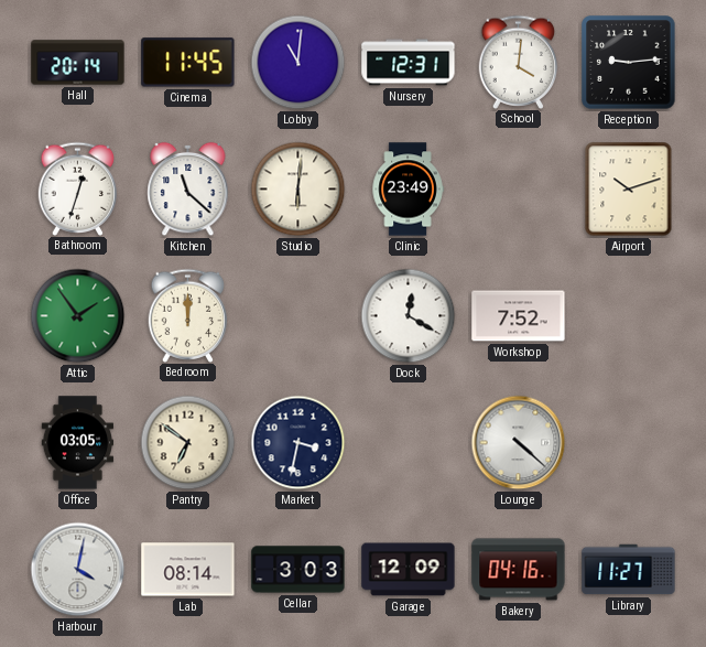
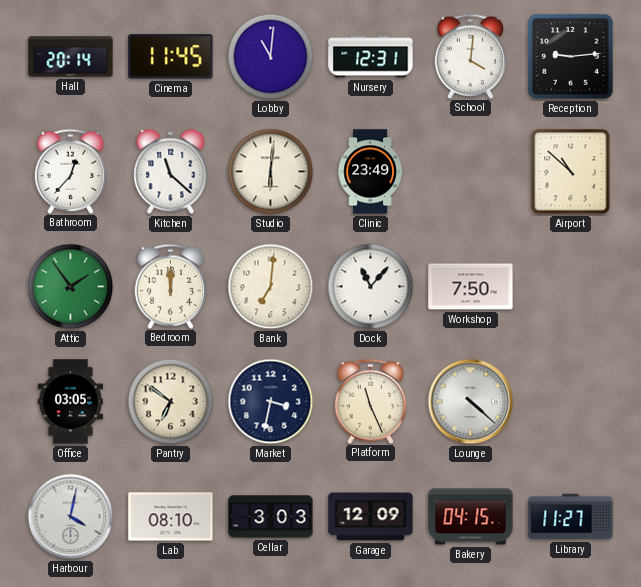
Bathroom: 12:33 -> 12:37
Airport: 10:12 -> 10:52
Bank: none -> 7:01
Dock: 12:20 -> 11:07
Workshop: 7:52 -> 7:50
Platform: none -> 11:26
Lab: 08:14 -> 08:10
Bakery: 04:16 -> 04:15
